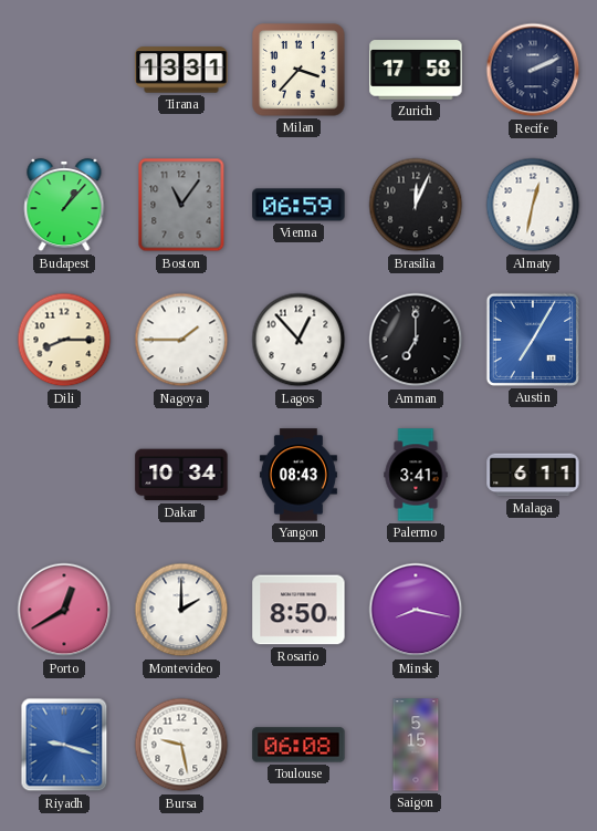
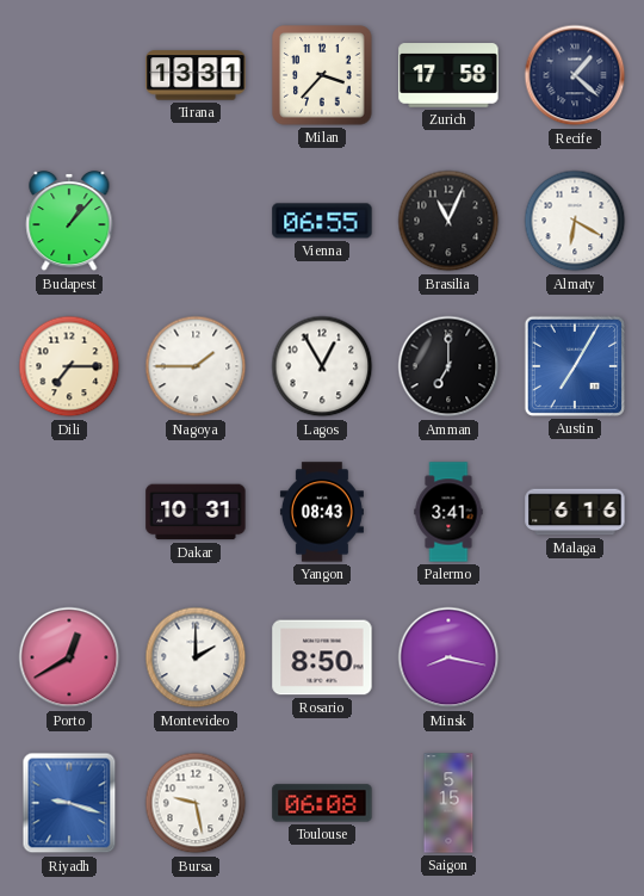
Recife: 2:11 -> 1:22
Boston: 11:06 -> none
Vienna: 06:59 -> 06:55
Brasilia: 12:04 -> 11:04
Almaty: 12:32 -> 6:20
Dili: 8:15 -> 7:15
Lagos: 12:53 -> 12:55
Dakar: 10:34 -> 10:31
Malaga: 6:11 -> 6:16
